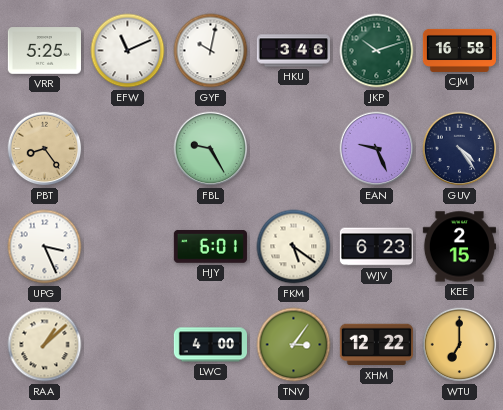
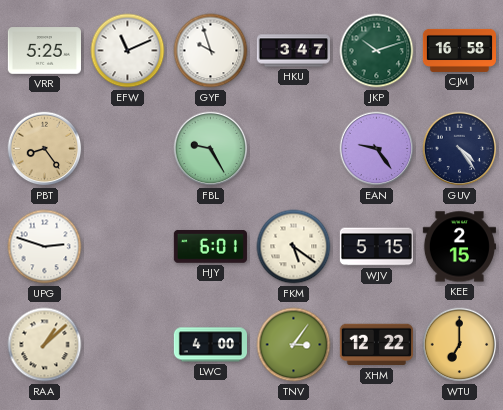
GYF: 10:02 -> 9:57
HKU: 3:46 -> 3:47
EAN: 9:26 -> 9:24
UPG: 3:26 -> 2:48
WJV: 6:23 -> 5:15
